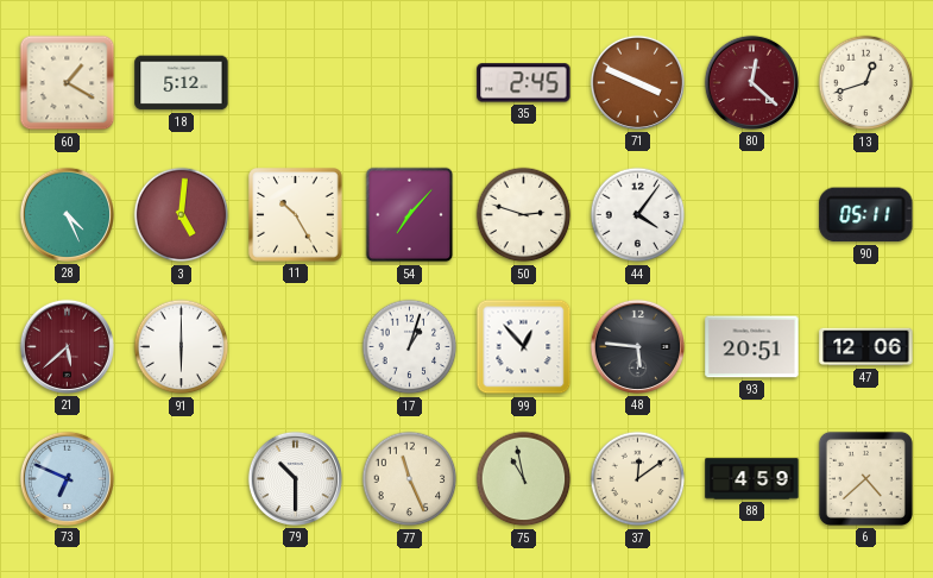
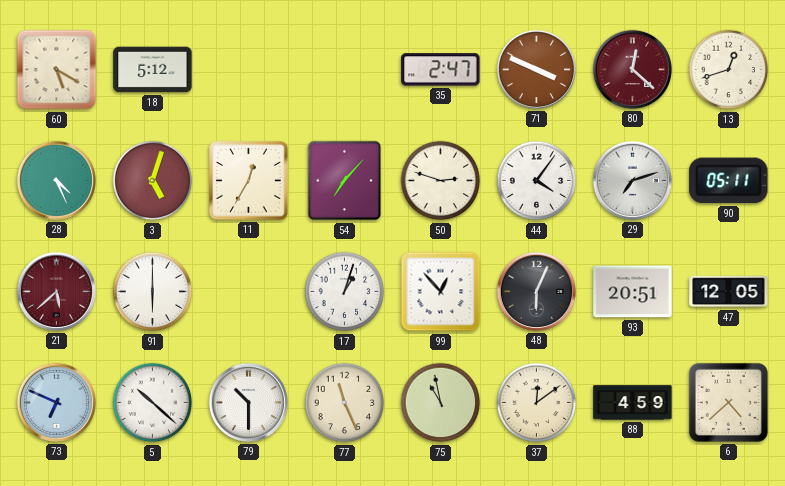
60: 1:20 -> 5:20
35: 2:45 -> 2:47
3: 5:01 -> 5:03
11: 10:25 -> 12:35
29: none -> 7:12
48: 5:46 -> 6:04
47: 12:06 -> 12:05
5: none -> 10:22
